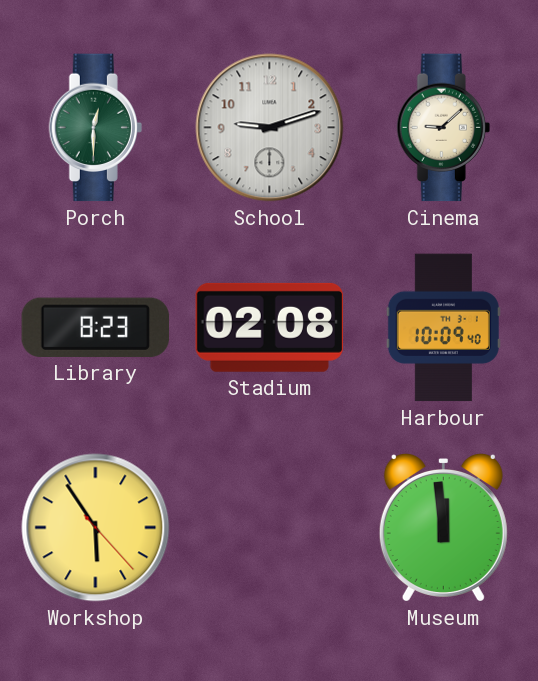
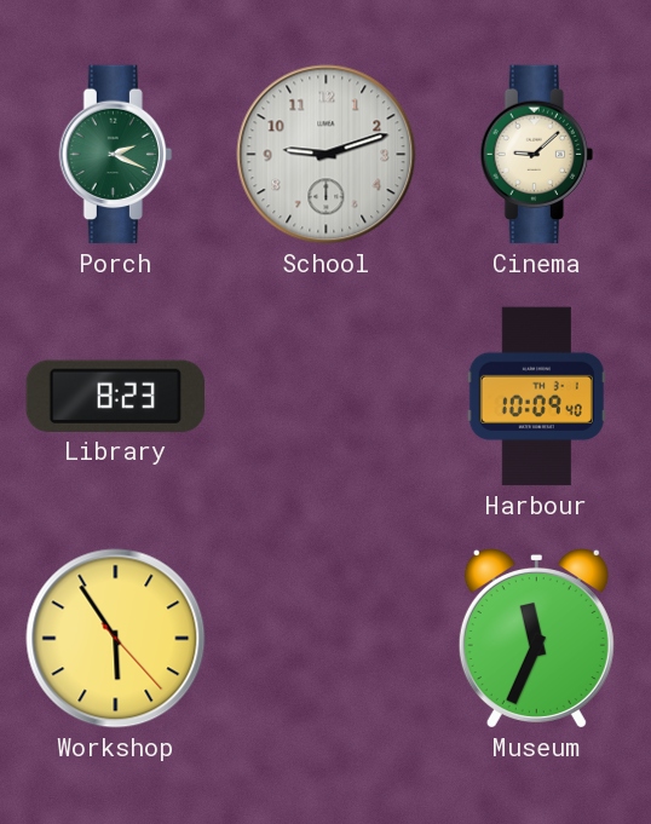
Porch: 12:30 -> 2:19
Stadium: 02:08 -> none
Museum: 11:59 -> 11:34
